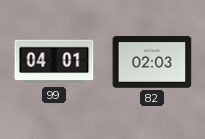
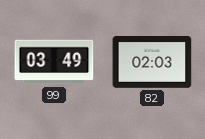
99: 04:01 -> 03:49
